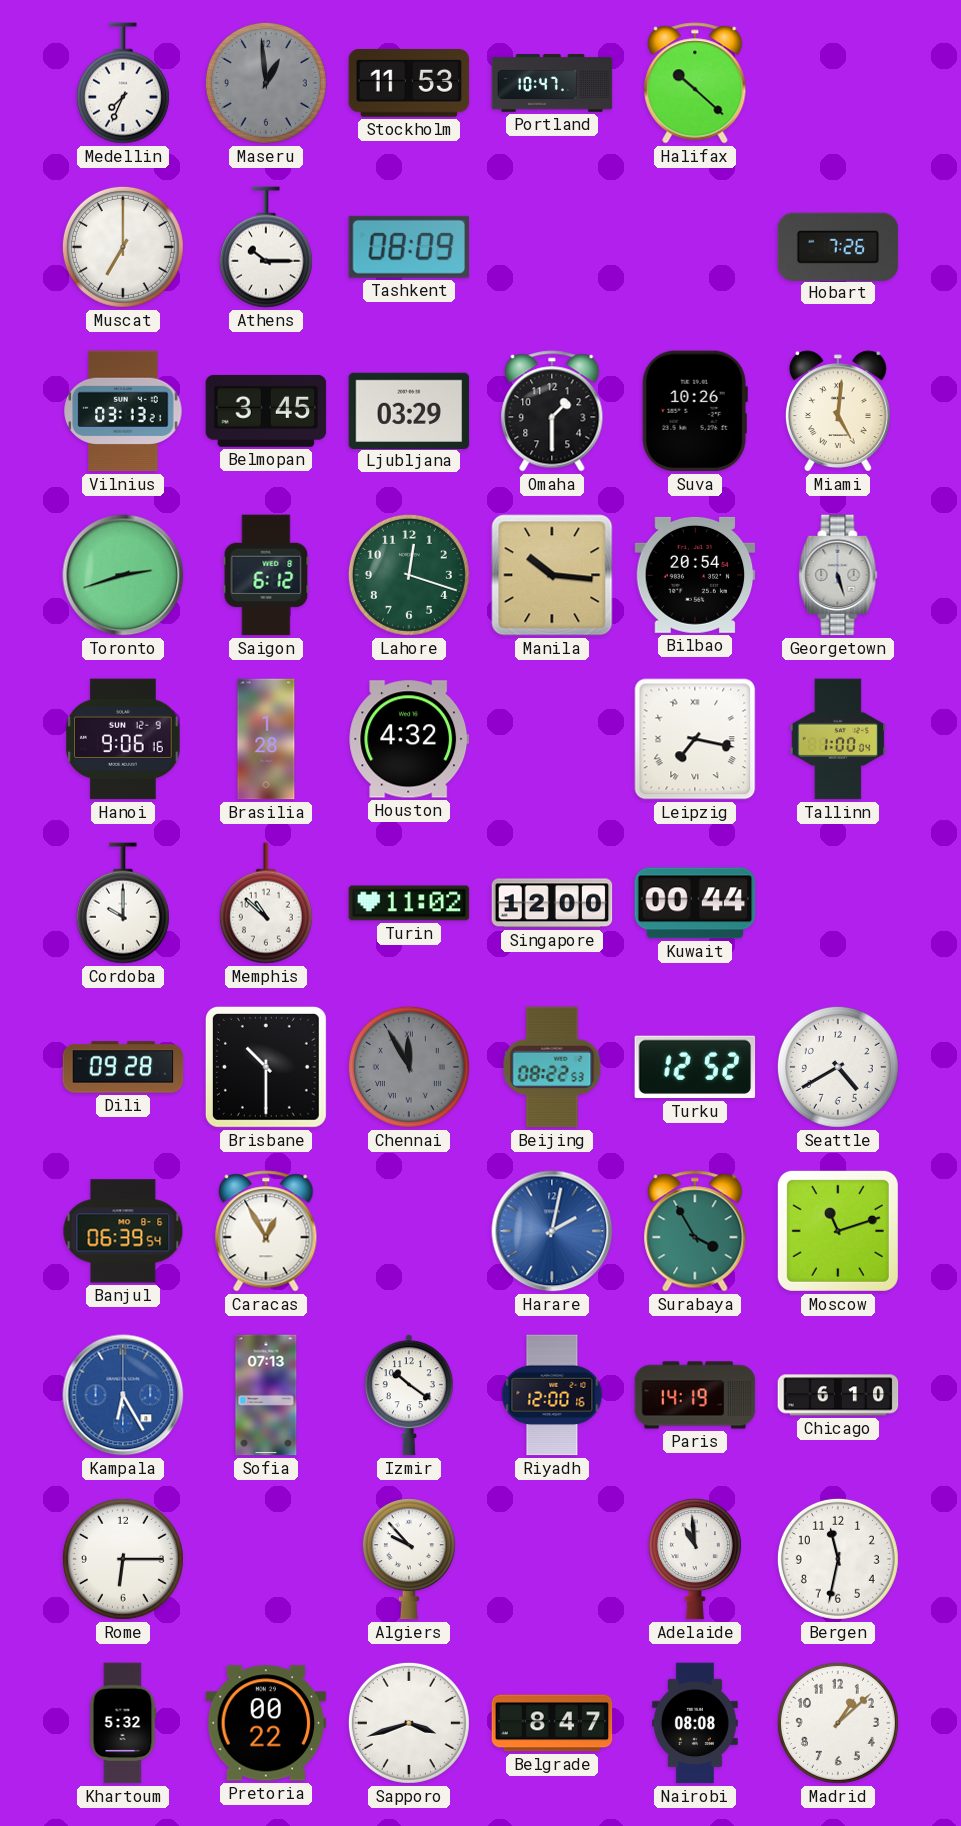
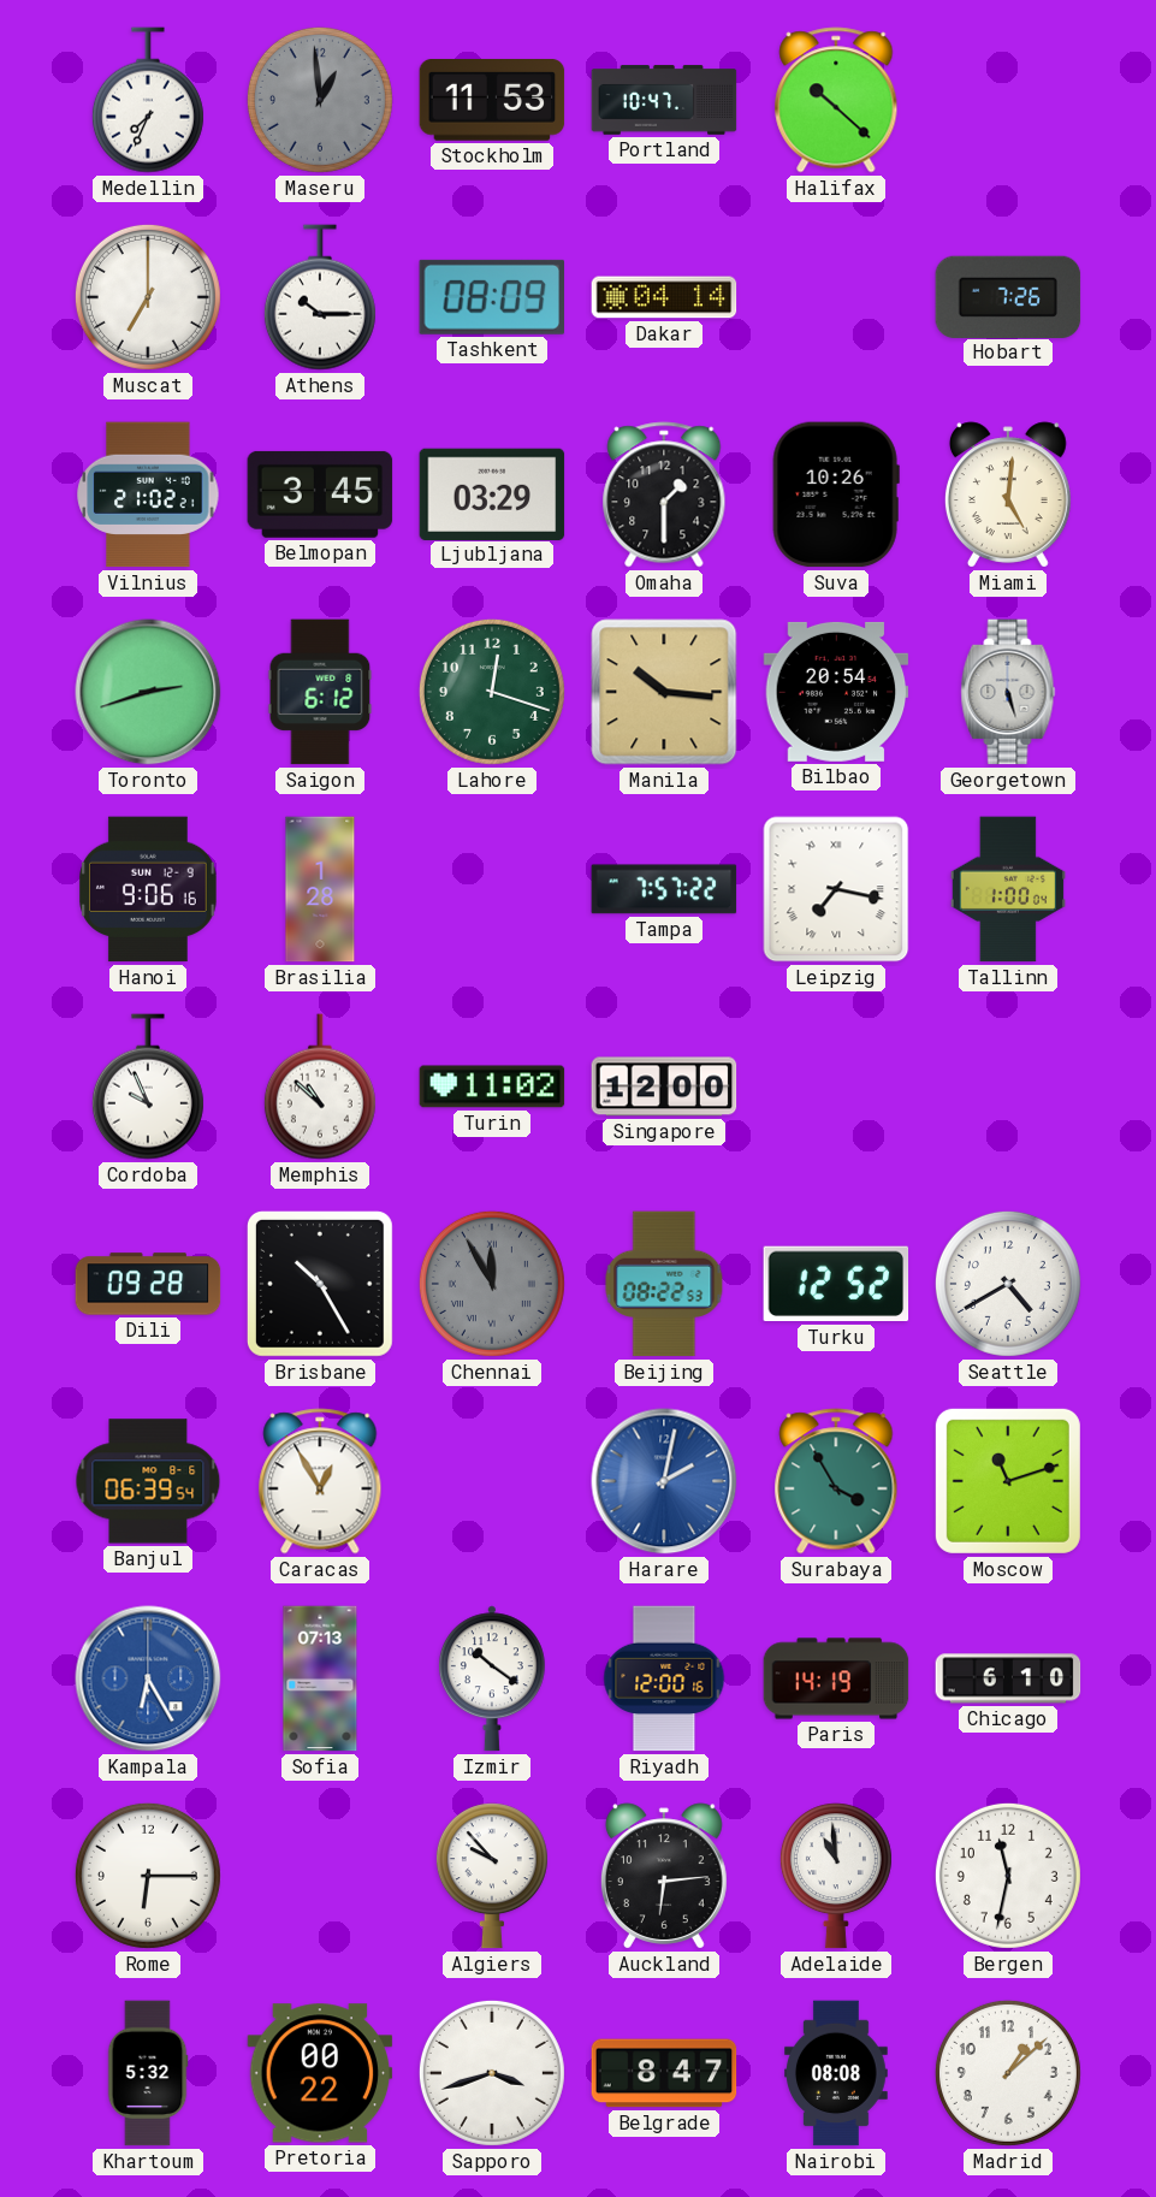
Dakar: none -> 04:14
Vilnius: 03:13 -> 21:02
Houston: 4:32 -> none
Tampa: none -> 7:57
Cordoba: 10:00 -> 9:56
Kuwait: 00:44 -> none
Brisbane: 10:30 -> 10:25
Auckland: none -> 6:14
